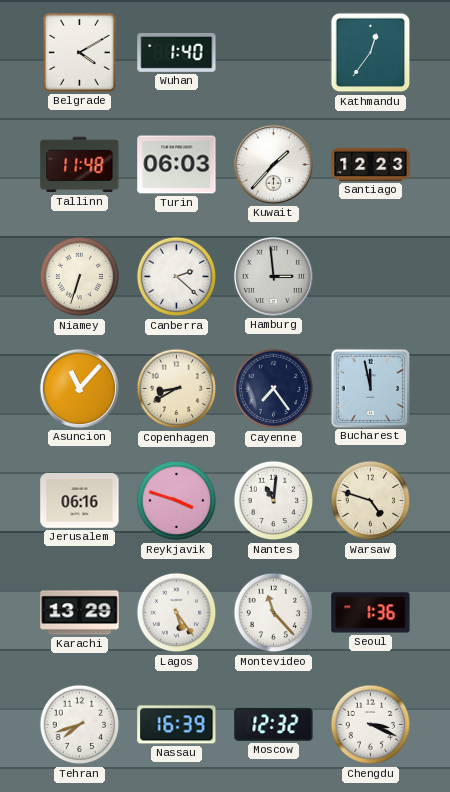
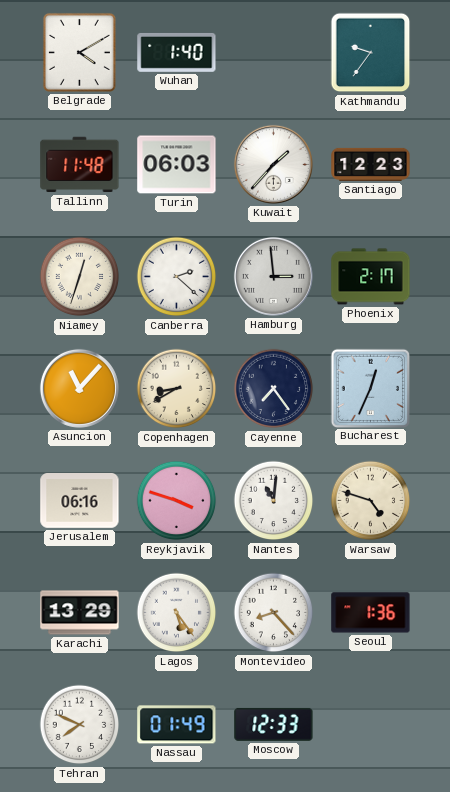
Kathmandu: 12:36 -> 9:36
Niamey: 6:33 -> 12:33
Phoenix: none -> 2:17
Bucharest: 11:58 -> 12:34
Montevideo: 11:23 -> 8:23
Tehran: 7:42 -> 7:49
Nassau: 16:39 -> 01:49
Moscow: 12:32 -> 12:33
Chengdu: 3:19 -> none
